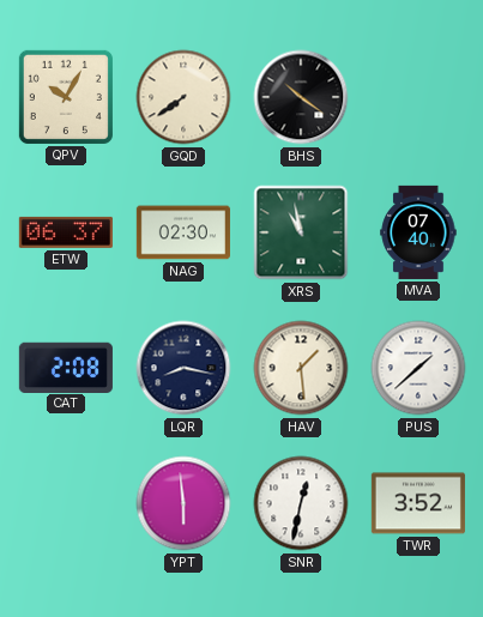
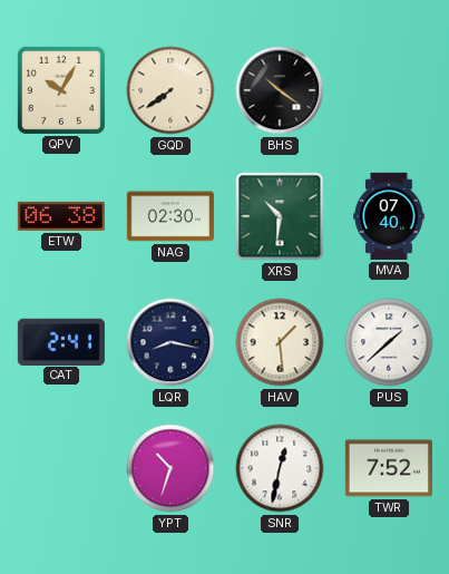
ETW: 06:37 -> 06:38
XRS: 10:58 -> 10:31
CAT: 2:08 -> 2:41
YPT: 5:59 -> 10:33
TWR: 3:52 -> 7:52
